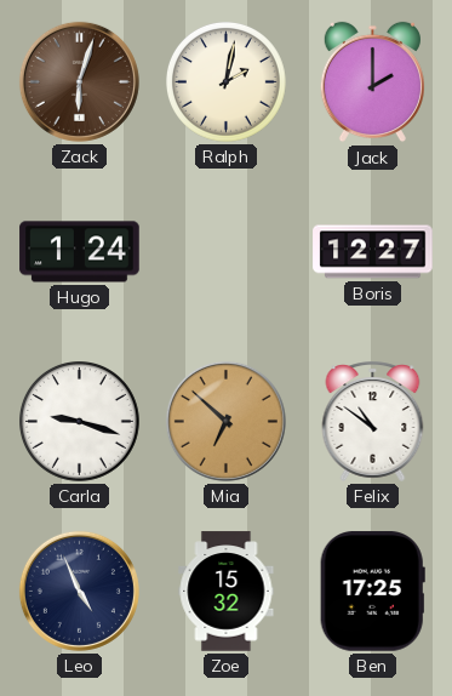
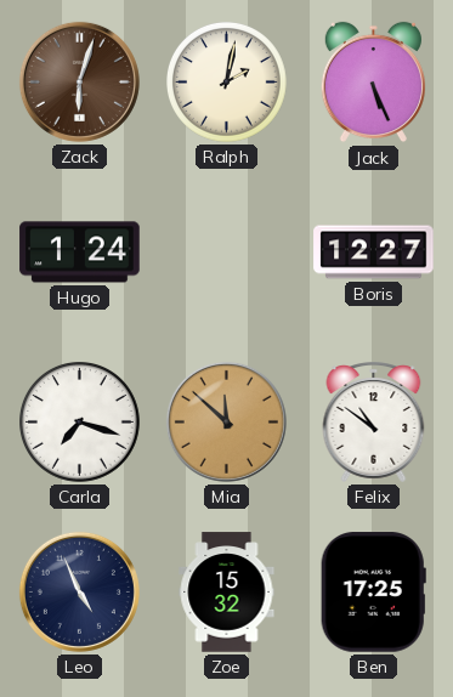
Jack: 2:00 -> 5:26
Carla: 9:18 -> 7:18
Mia: 6:52 -> 11:52
